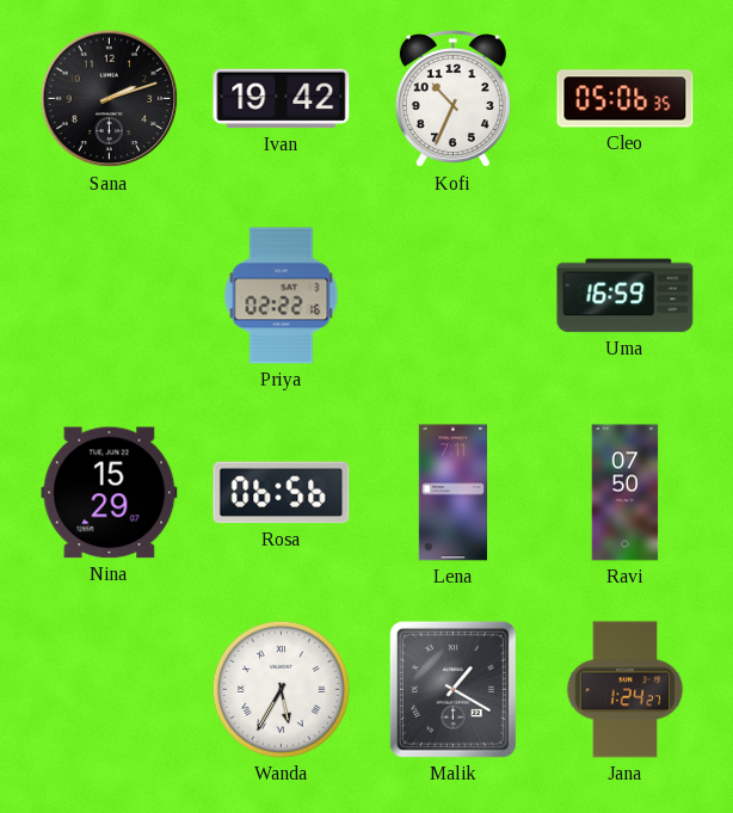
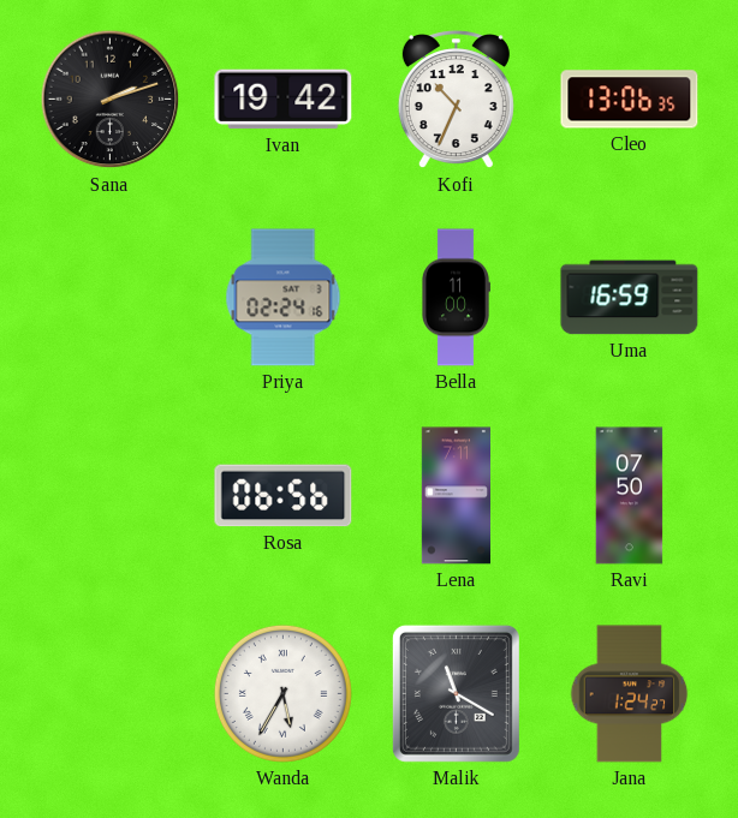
Cleo: 05:06 -> 13:06
Priya: 02:22 -> 02:24
Bella: none -> 11:00
Nina: 15:29 -> none
Malik: 1:20 -> 11:20
